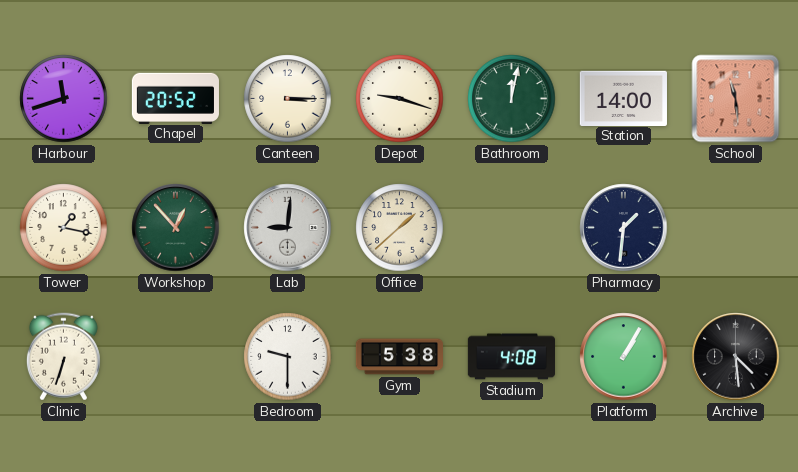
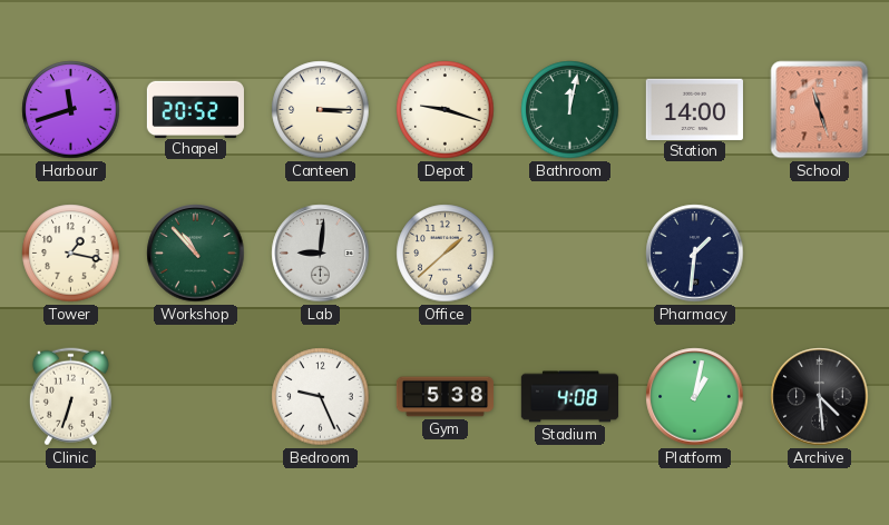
School: 11:29 -> 11:27
Workshop: 12:53 -> 10:53
Bedroom: 9:30 -> 9:26
Platform: 1:05 -> 1:02
